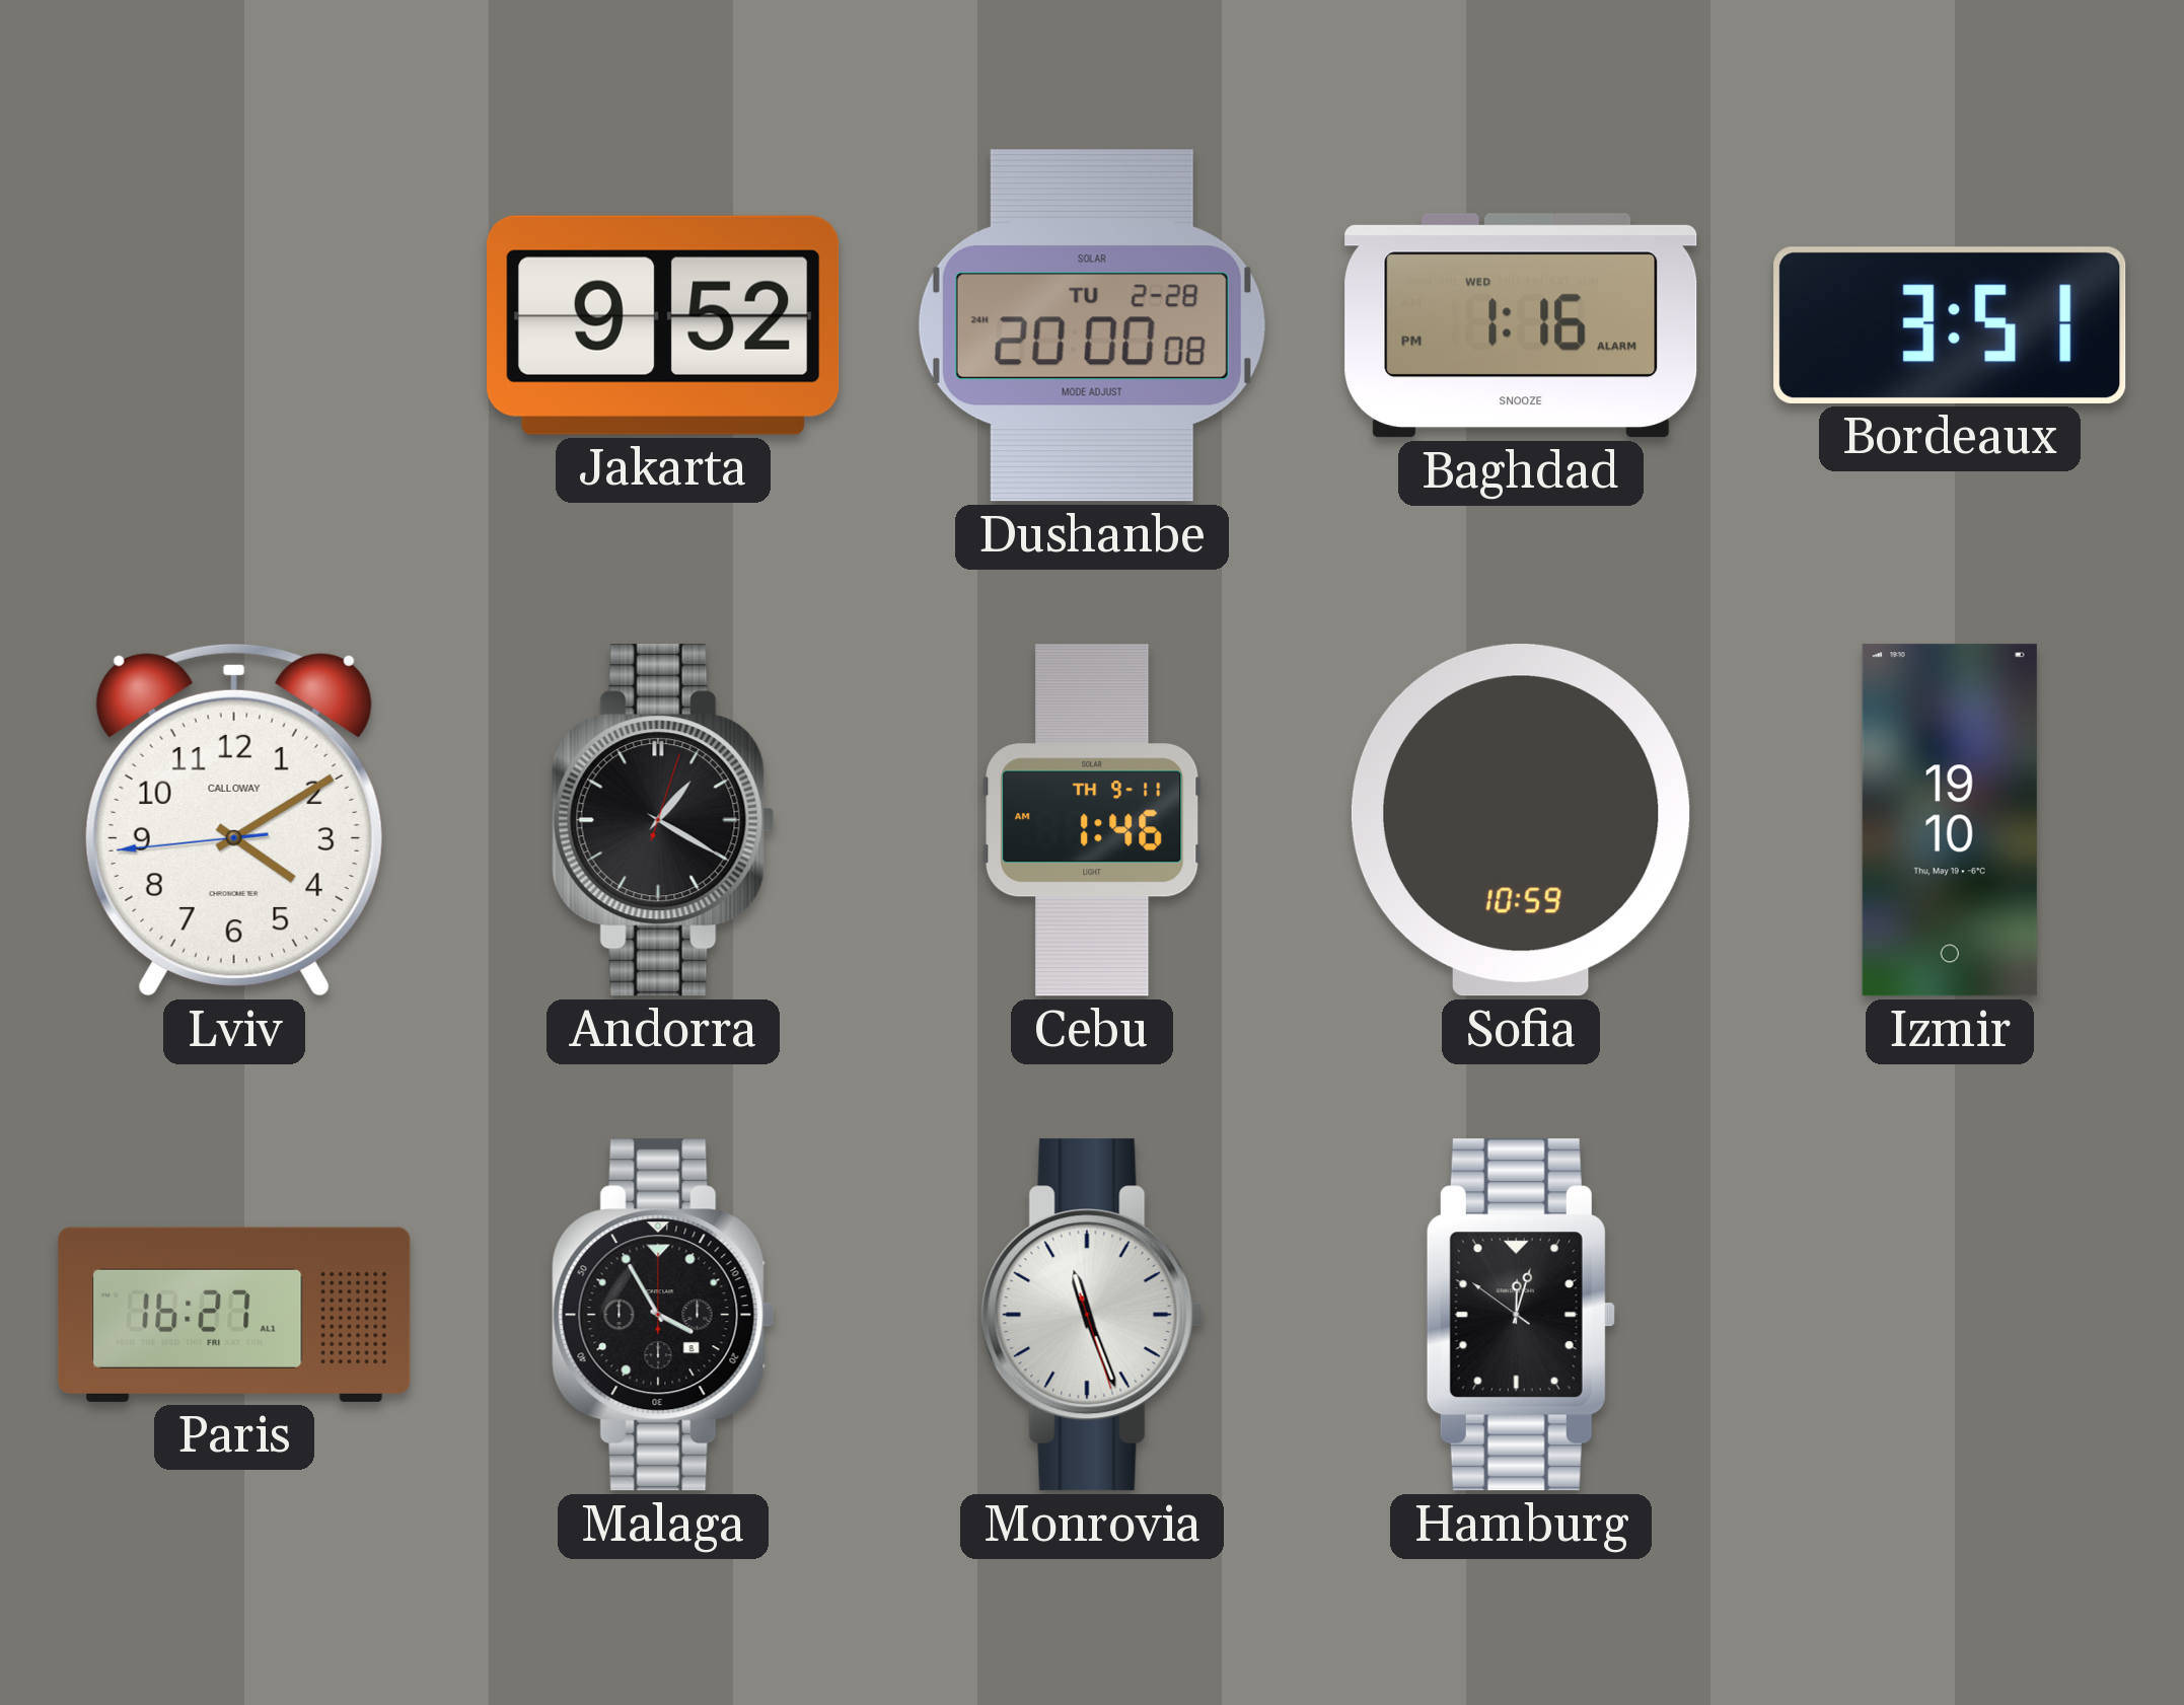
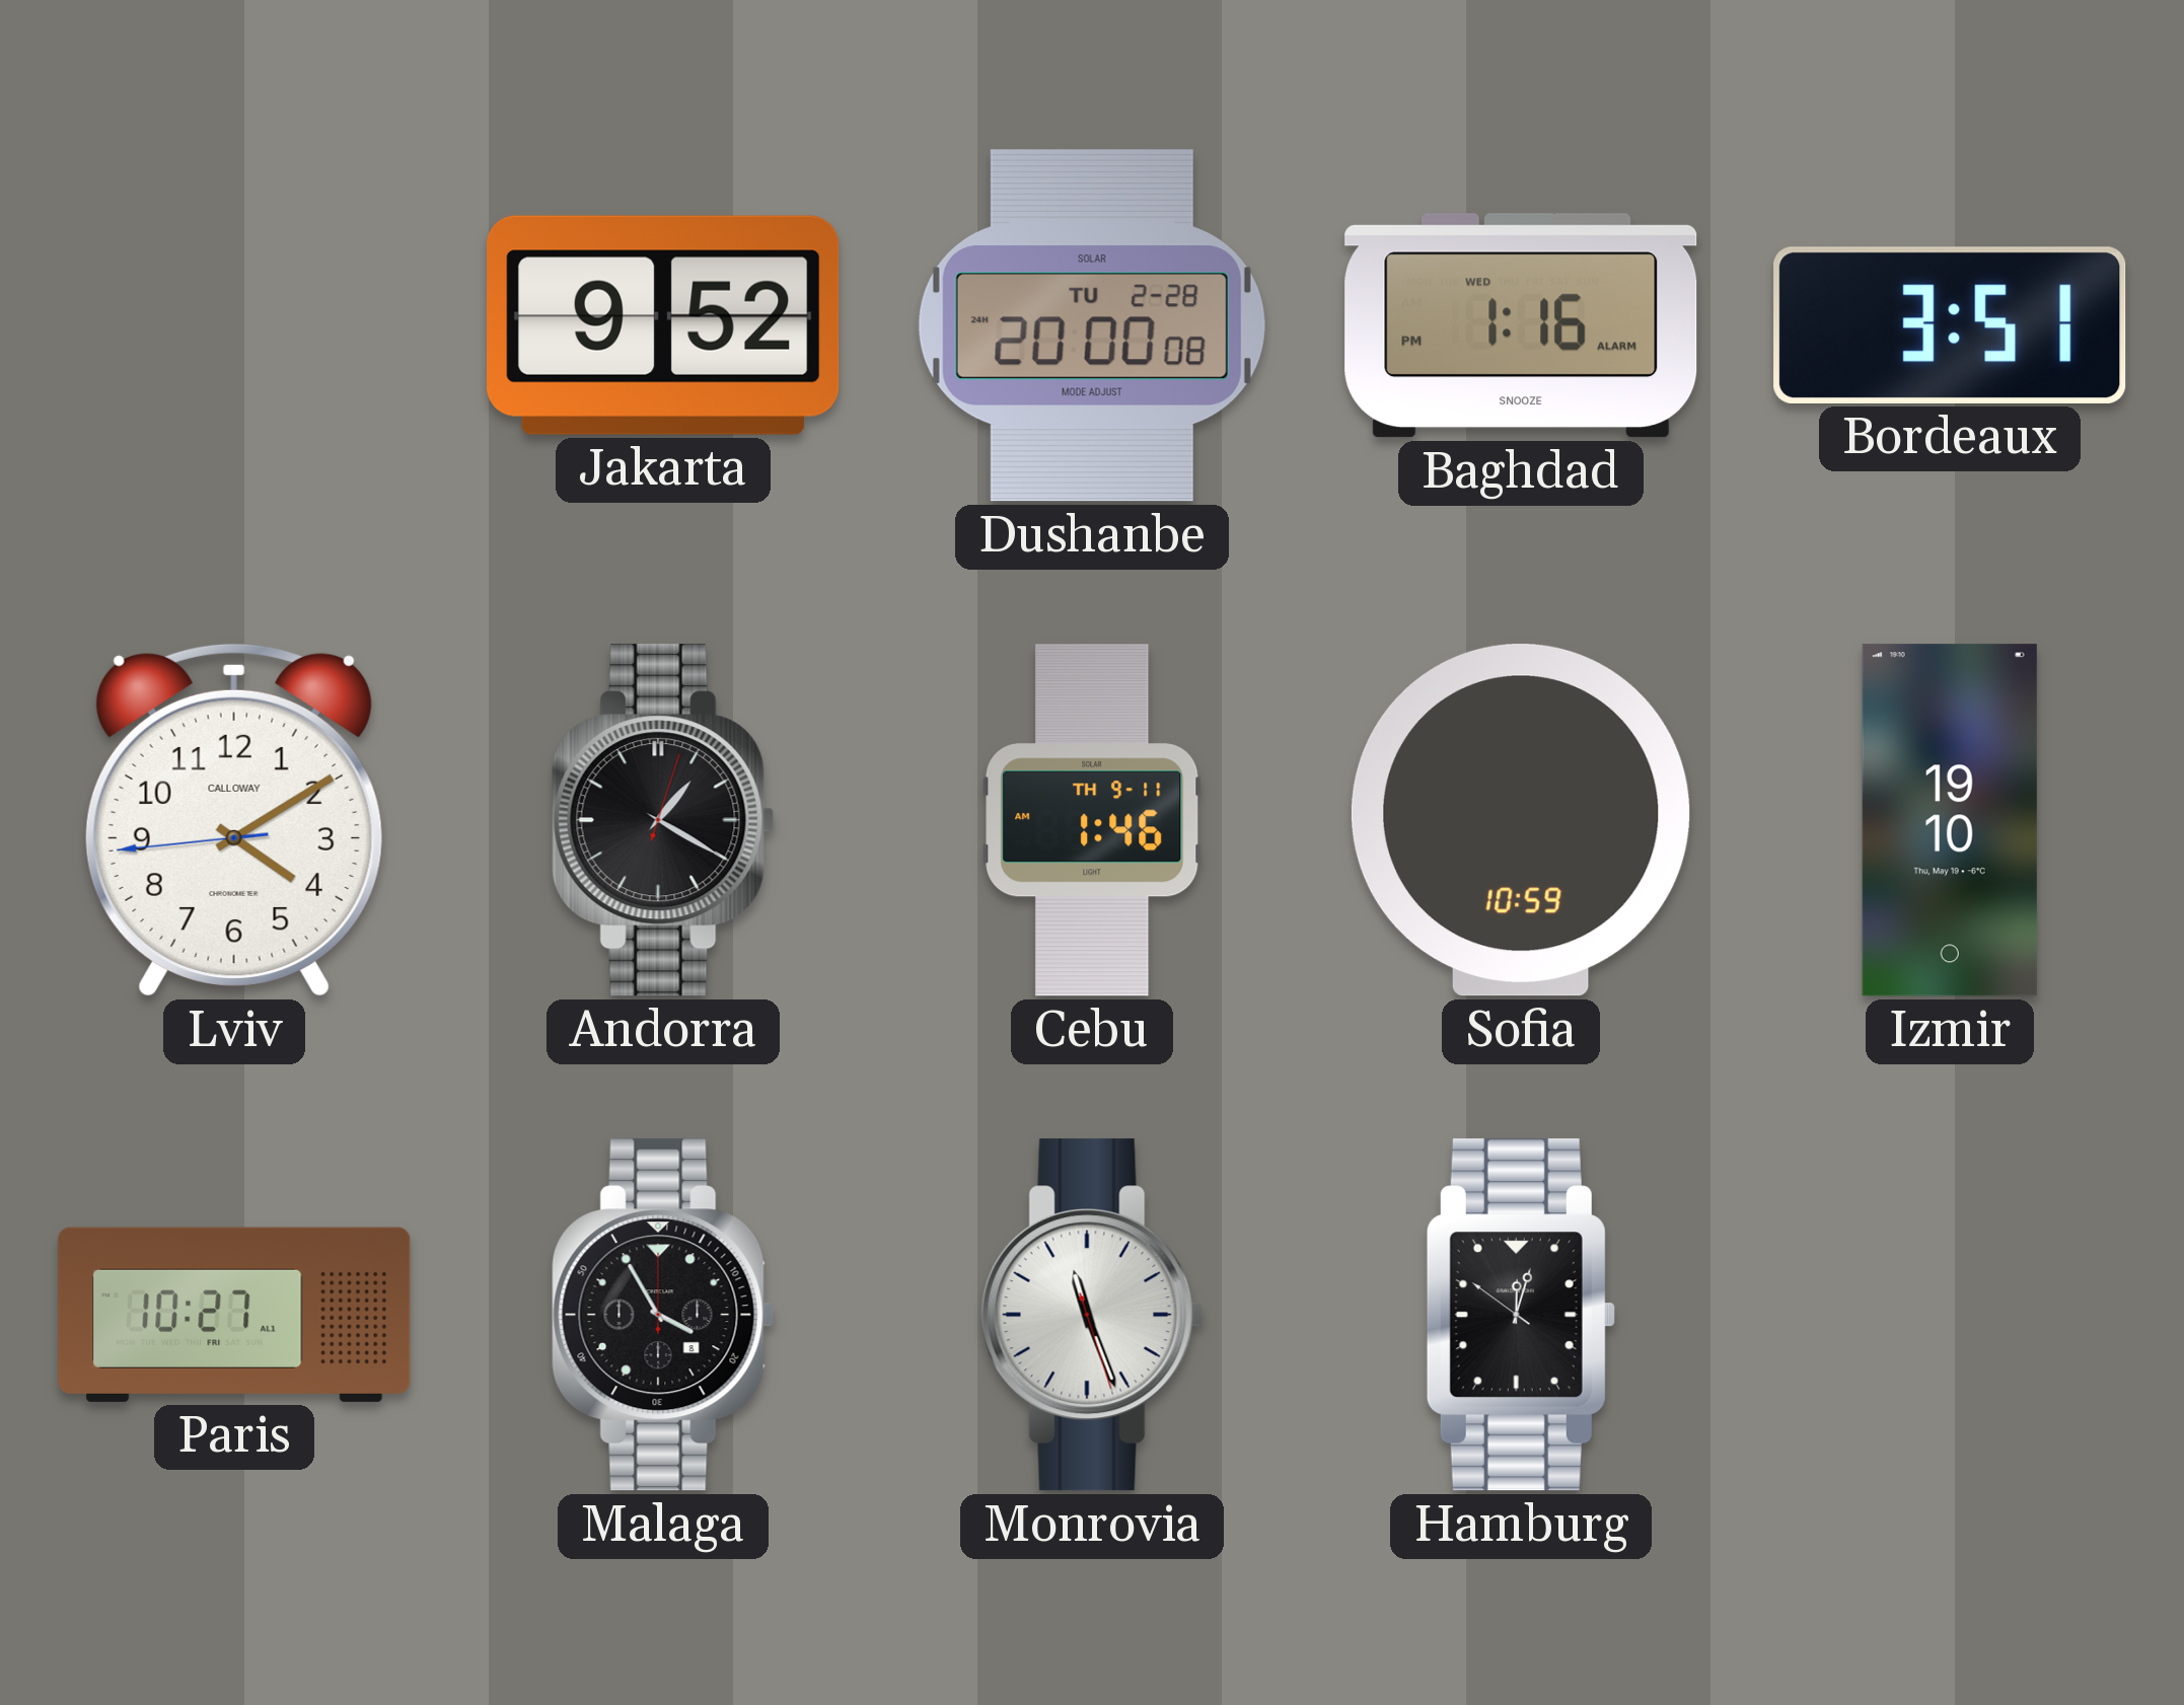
Paris: 16:27 -> 10:27
